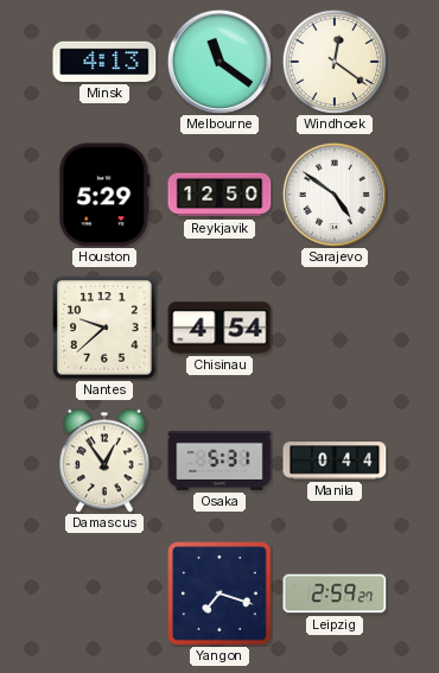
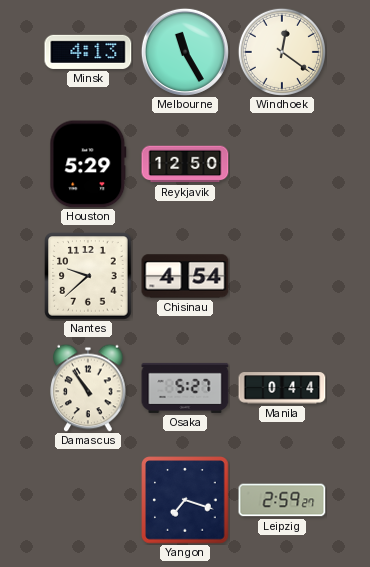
Melbourne: 11:21 -> 11:25
Sarajevo: 4:51 -> none
Damascus: 12:54 -> 10:54
Osaka: 5:31 -> 5:27
